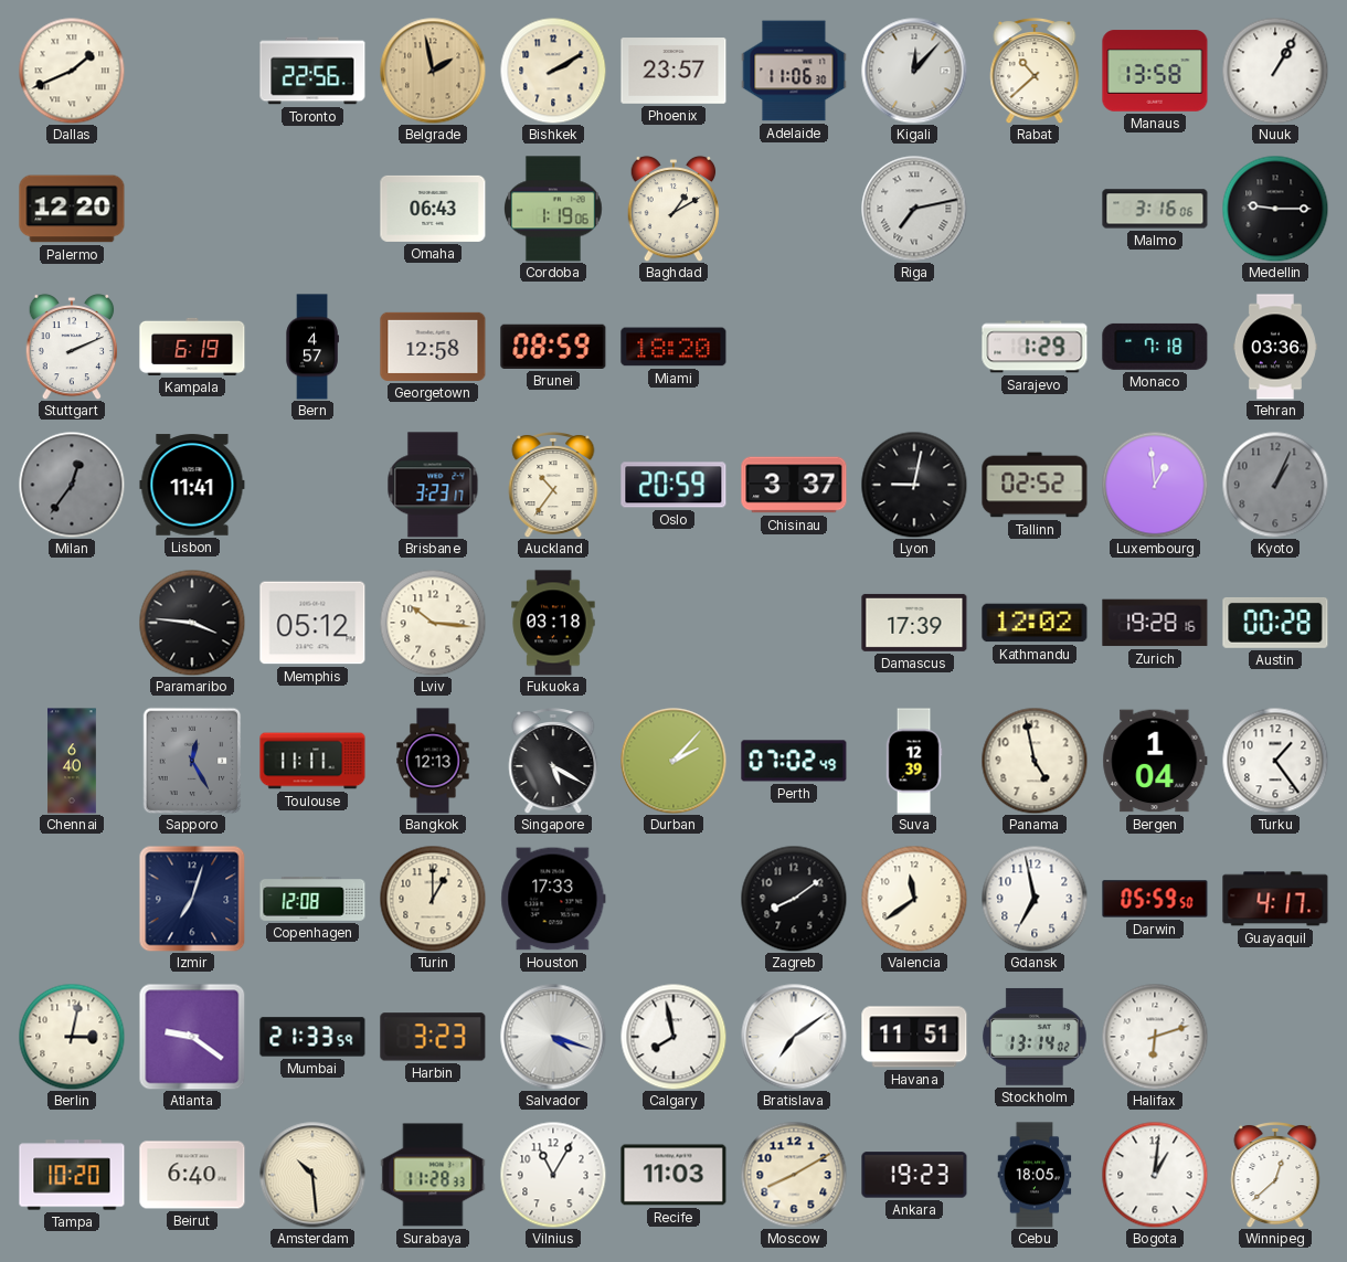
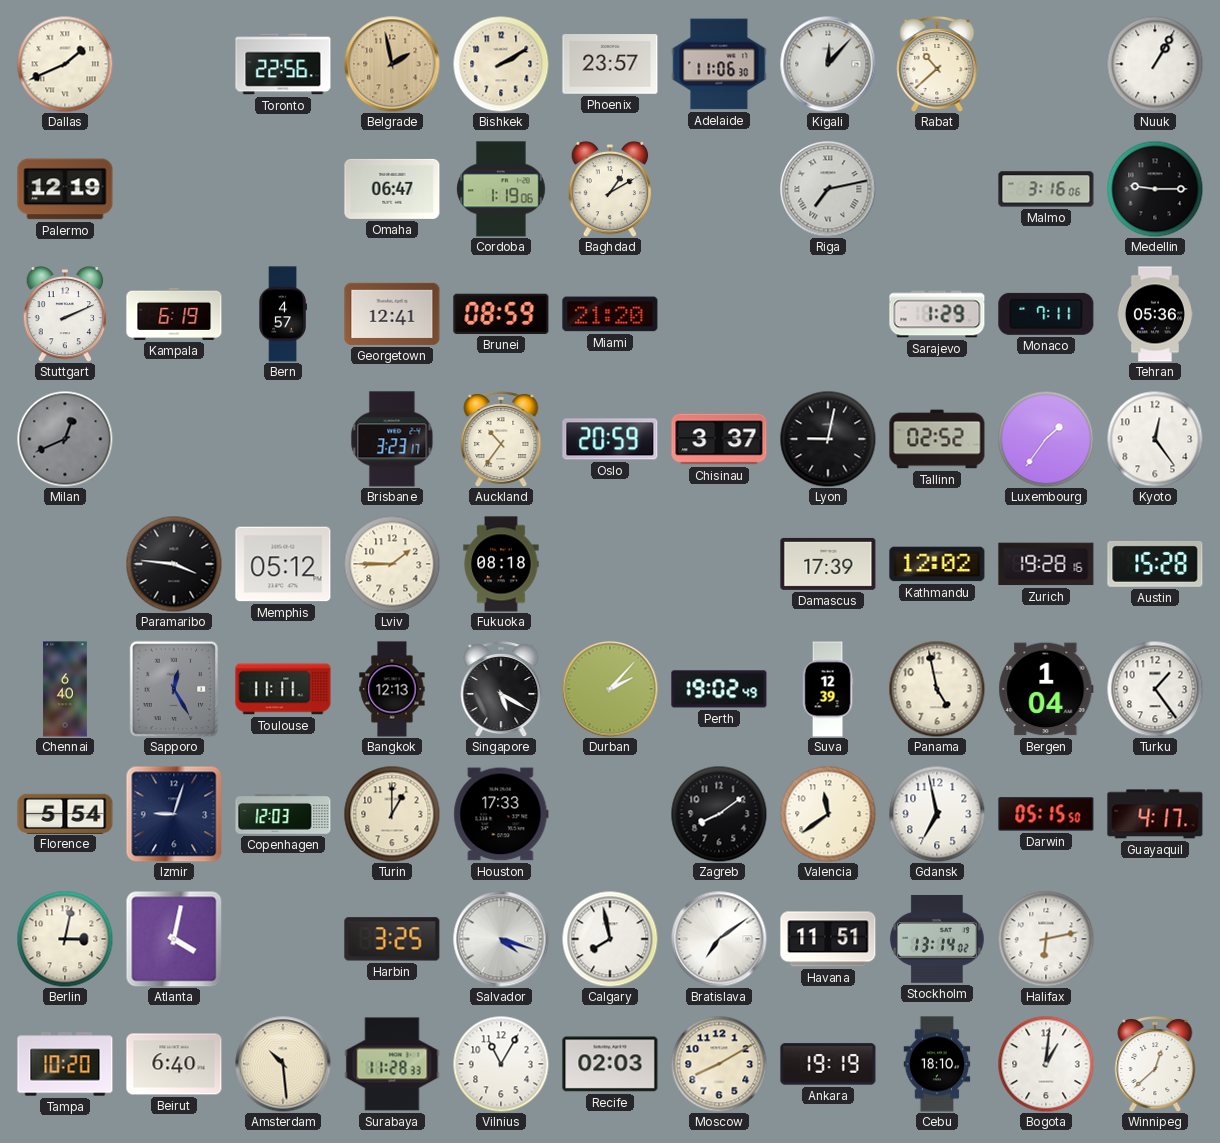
Manaus: 13:58 -> none
Palermo: 12:20 -> 12:19
Omaha: 06:43 -> 06:47
Georgetown: 12:58 -> 12:41
Miami: 18:20 -> 21:20
Monaco: 7:18 -> 7:11
Tehran: 03:36 -> 05:36
Milan: 12:36 -> 12:41
Lisbon: 11:41 -> none
Luxembourg: 12:59 -> 1:36
Kyoto: 1:04 -> 12:24
Kyoto dial: grey -> white
Lviv: 10:16 -> 1:45
Fukuoka: 03:18 -> 08:18
Austin: 00:28 -> 15:28
Perth: 07:02 -> 19:02
Florence: none -> 5:54
Izmir: 7:03 -> 9:03
Copenhagen: 12:08 -> 12:03
Darwin: 05:59 -> 05:15
Atlanta: 9:21 -> 4:02
Mumbai: 21:33 -> none
Harbin: 3:23 -> 3:25
Halifax: 6:12 -> 6:13
Recife: 11:03 -> 02:03
Ankara: 19:23 -> 19:19
Cebu: 18:05 -> 18:10
